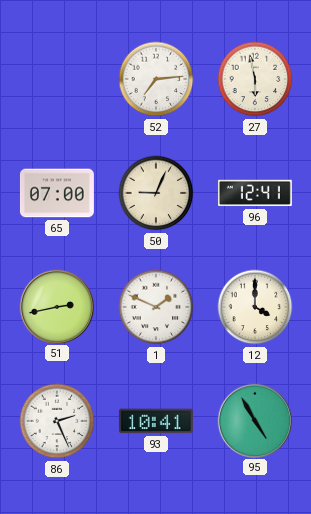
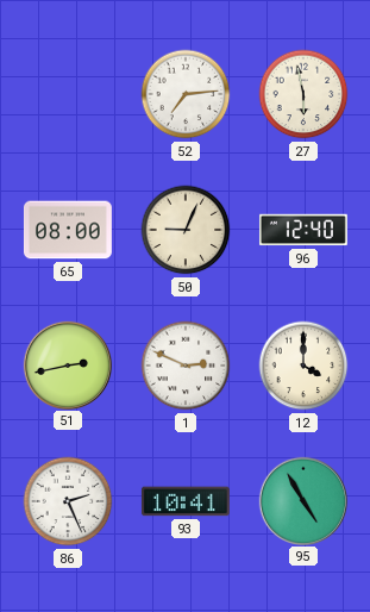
65: 07:00 -> 08:00
96: 12:41 -> 12:40
1: 1:49 -> 2:49
